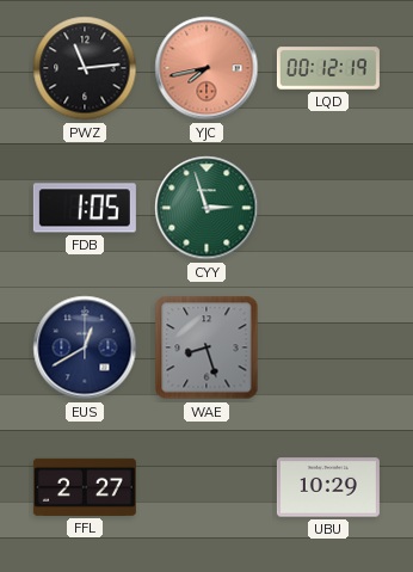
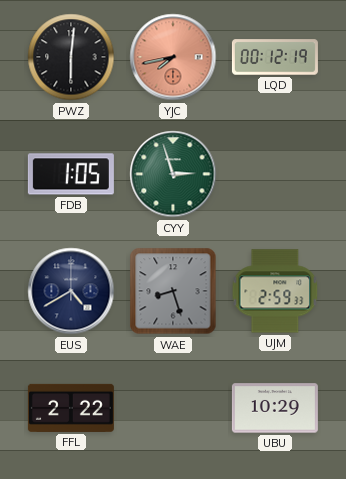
PWZ: 11:14 -> 6:01
EUS: 12:40 -> 4:40
UJM: none -> 2:59
FFL: 2:27 -> 2:22
